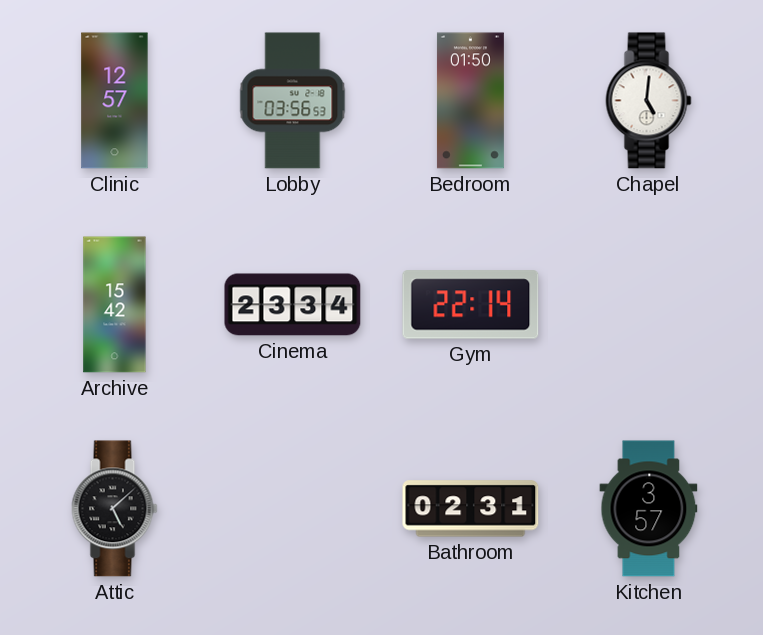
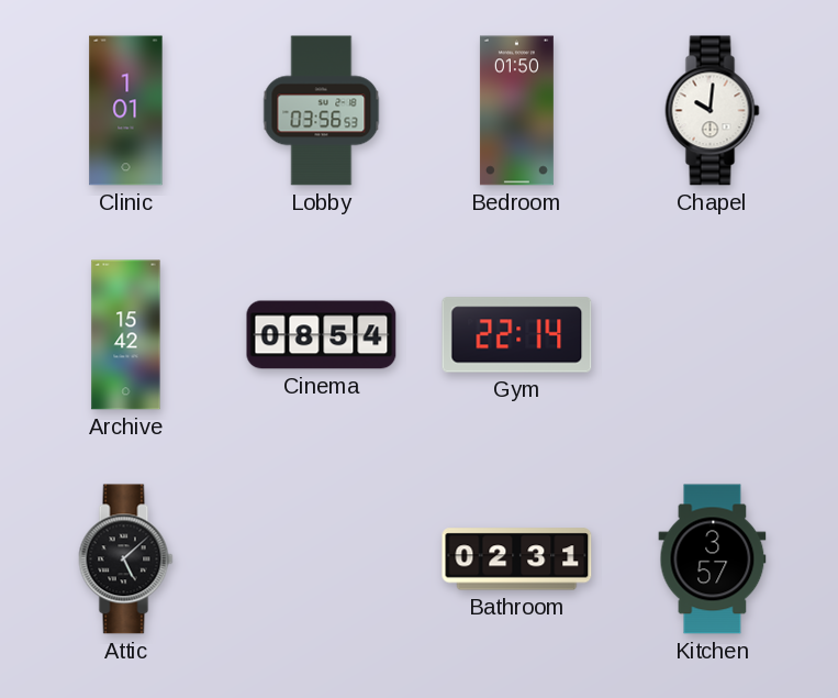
Clinic: 12:57 -> 1:01
Chapel: 5:01 -> 10:01
Cinema: 23:34 -> 08:54
